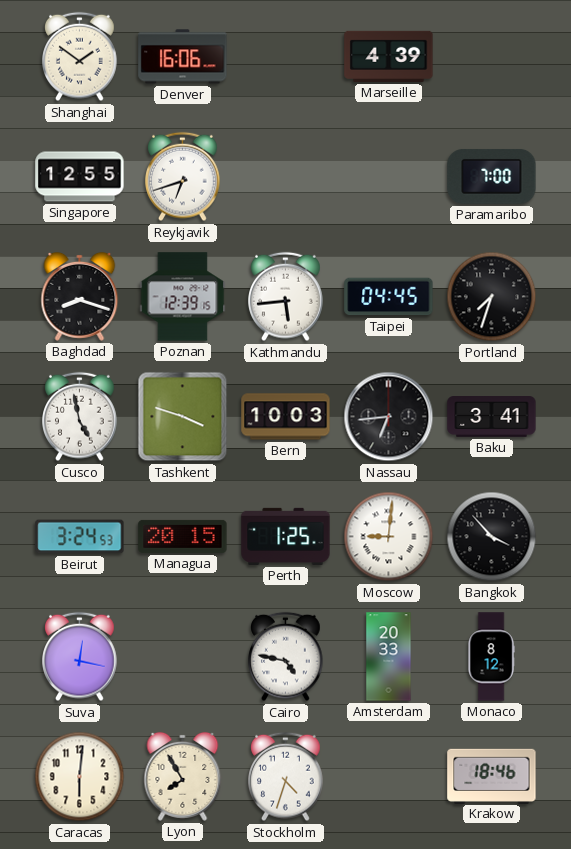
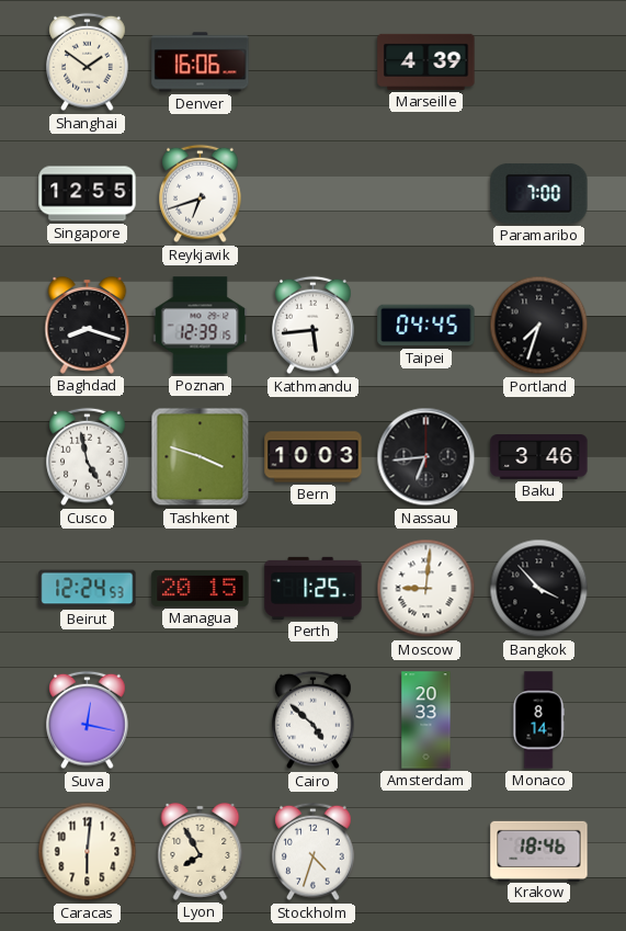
Baku: 3:41 -> 3:46
Beirut: 3:24 -> 12:24
Cairo: 4:47 -> 4:52
Monaco: 8:12 -> 8:14
